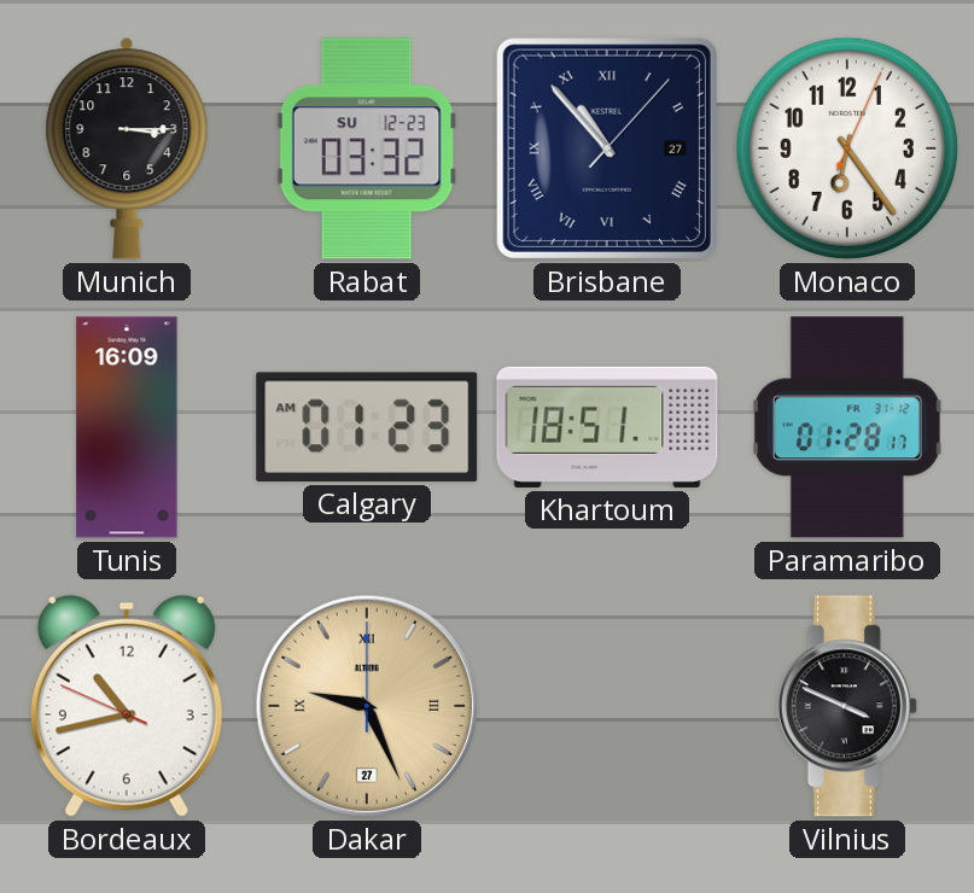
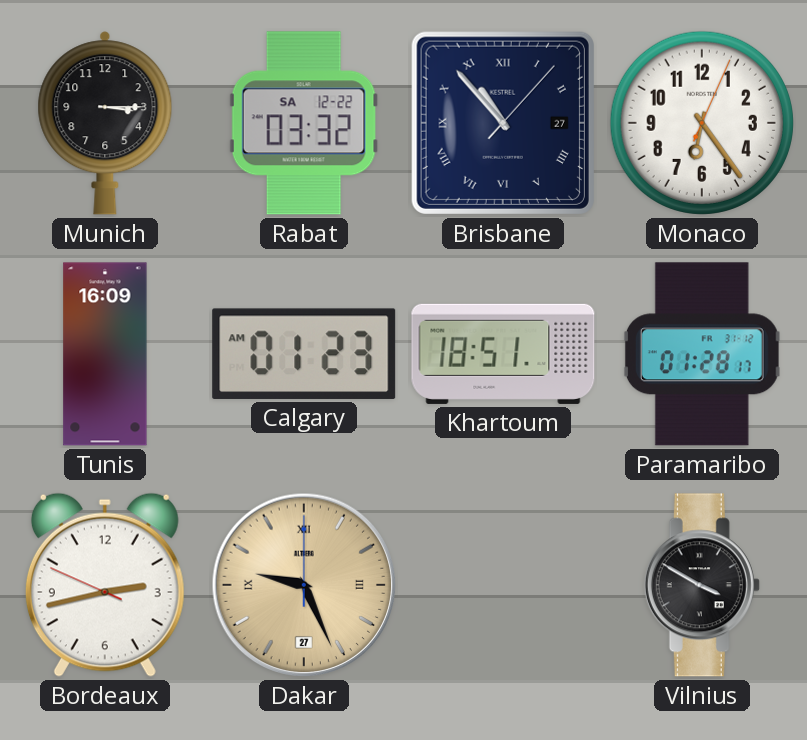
Rabat date: SU 12-23 -> SA 12-22
Bordeaux: 10:42 -> 2:42
Vilnius: 3:49 -> 3:50
